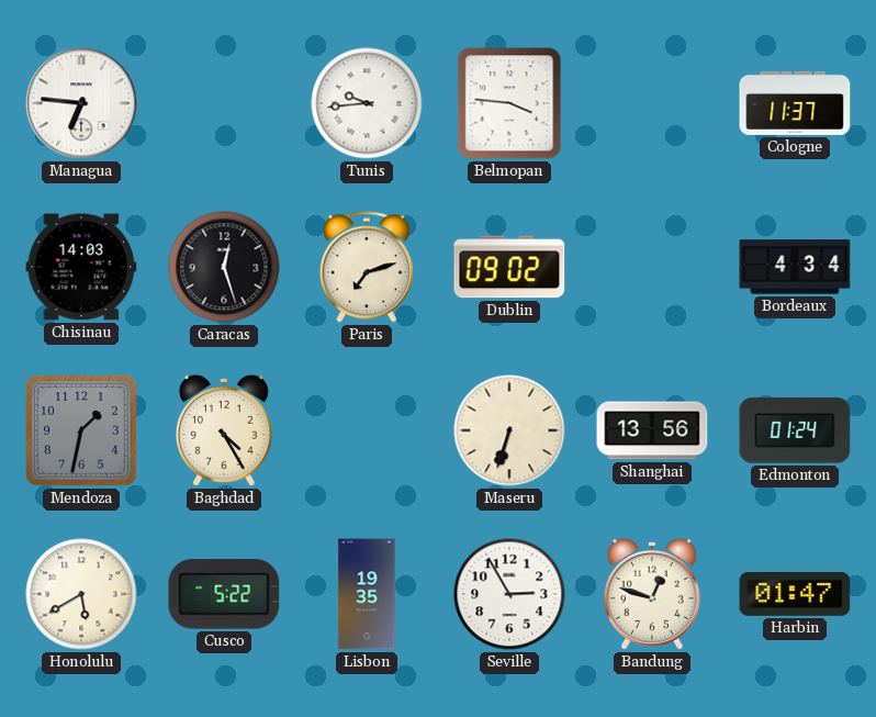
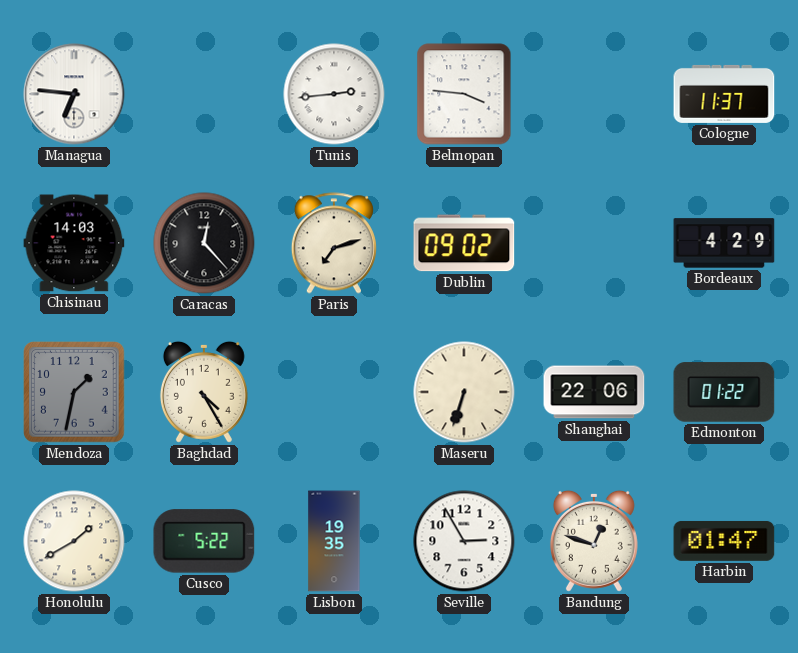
Tunis: 9:44 -> 2:44
Caracas: 12:27 -> 12:23
Bordeaux: 4:34 -> 4:29
Shanghai: 13:56 -> 22:06
Edmonton: 01:24 -> 01:22
Honolulu: 5:40 -> 1:40
